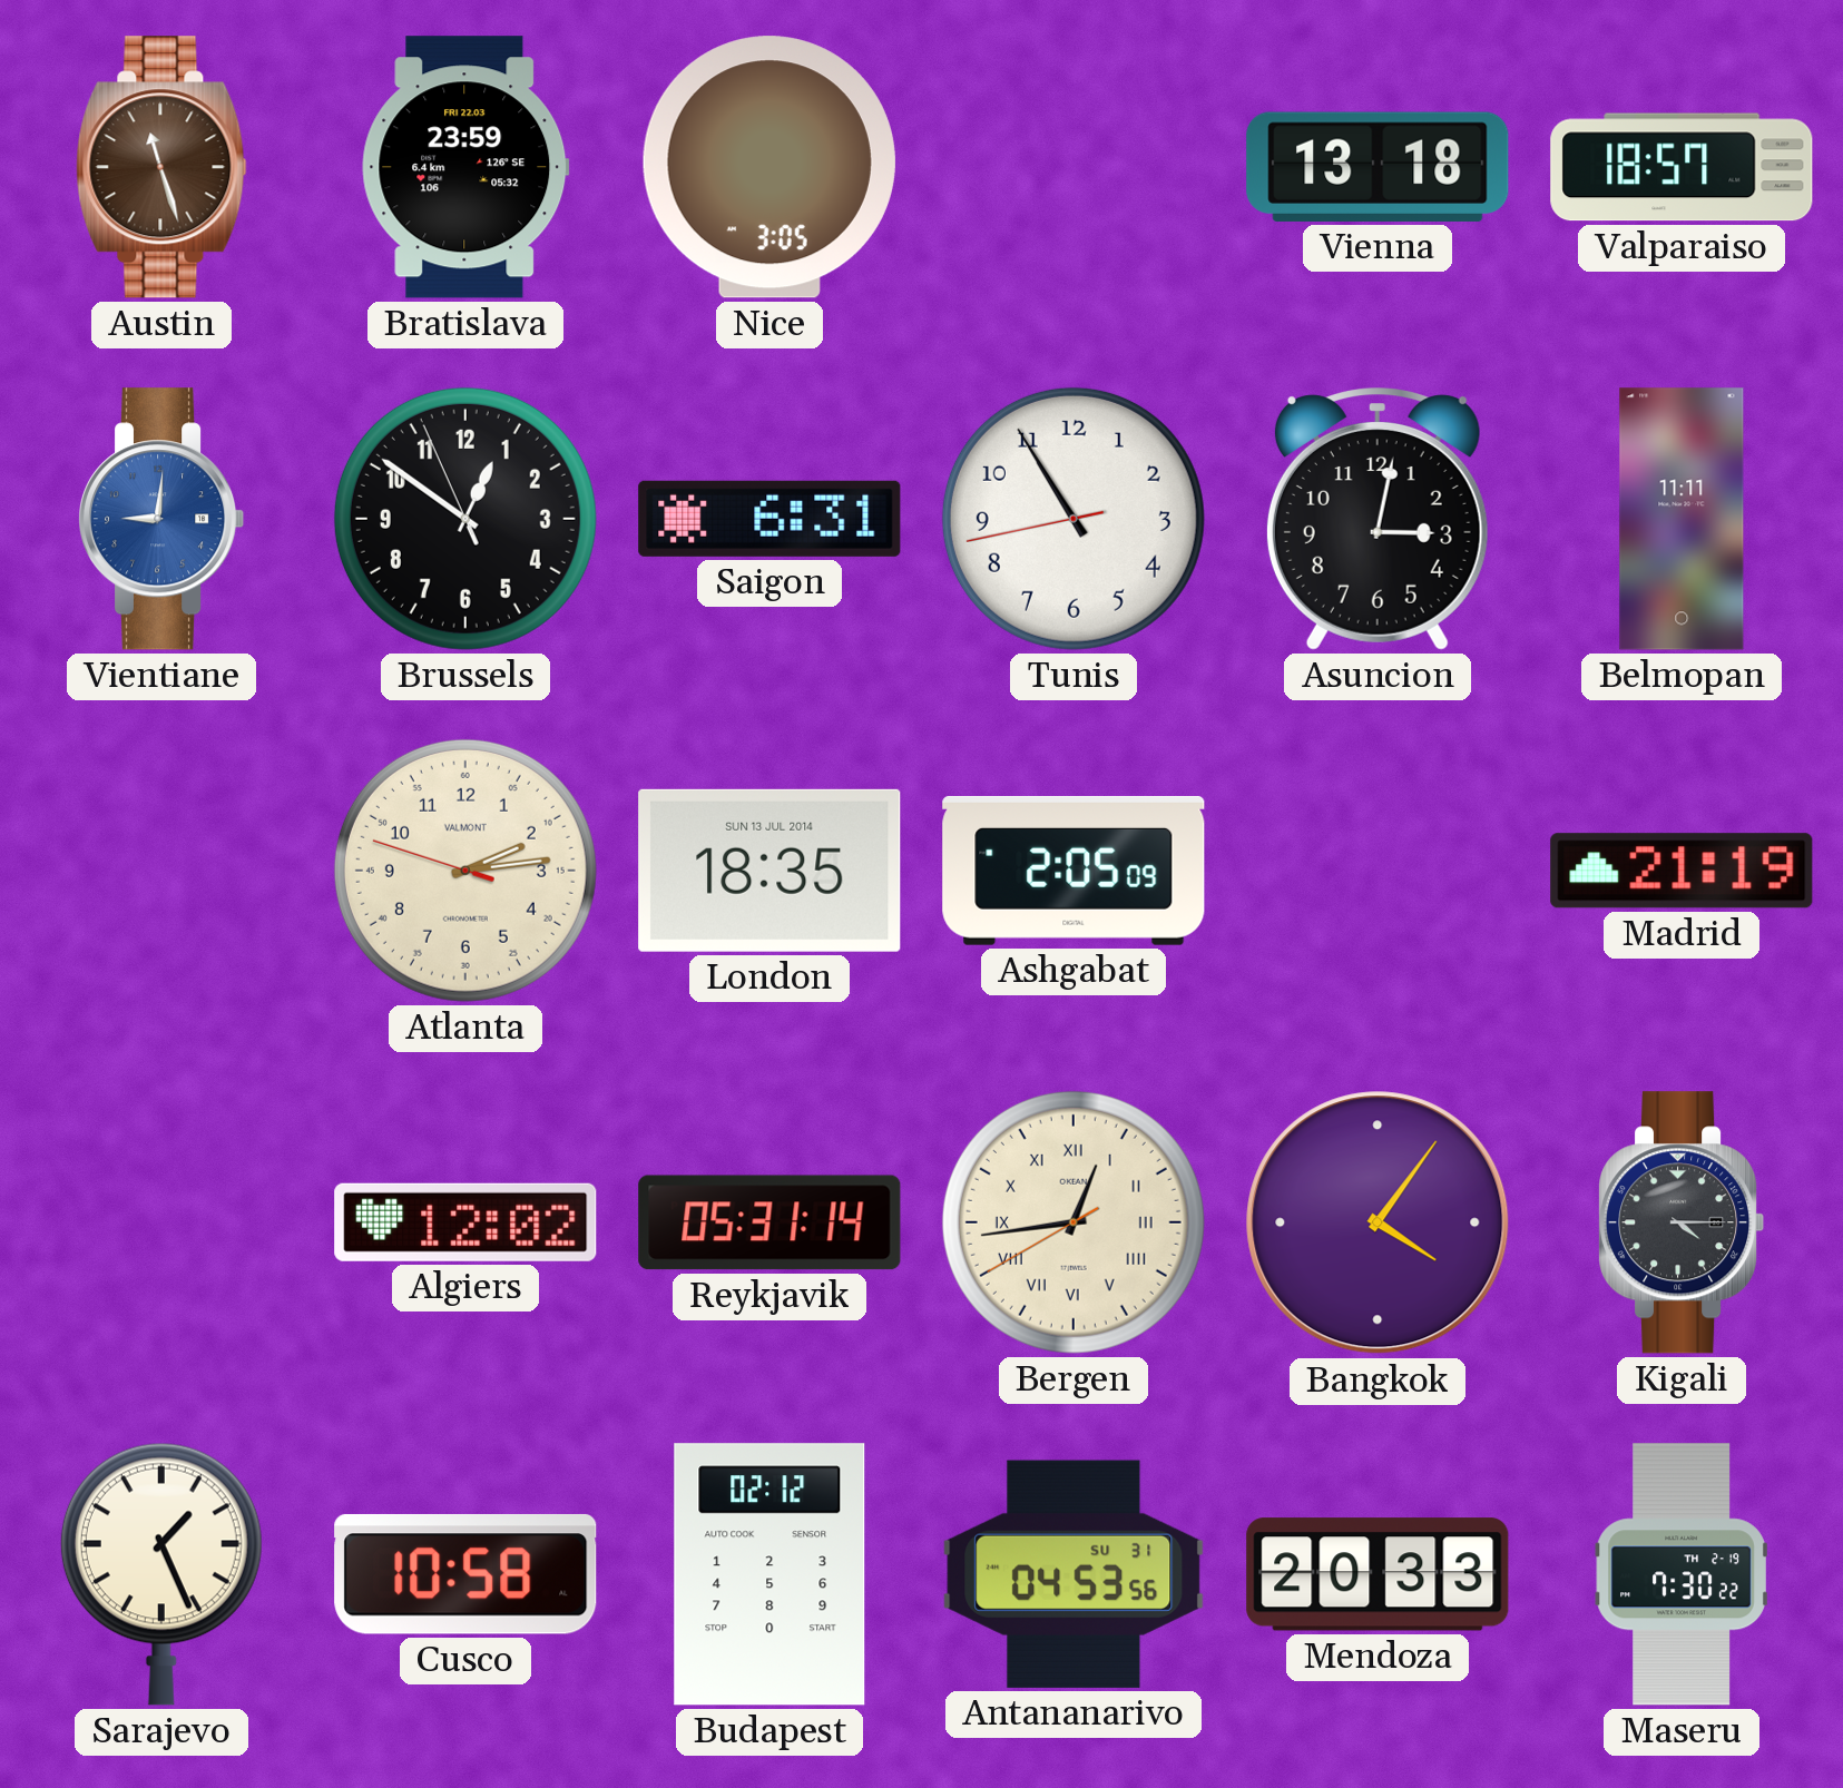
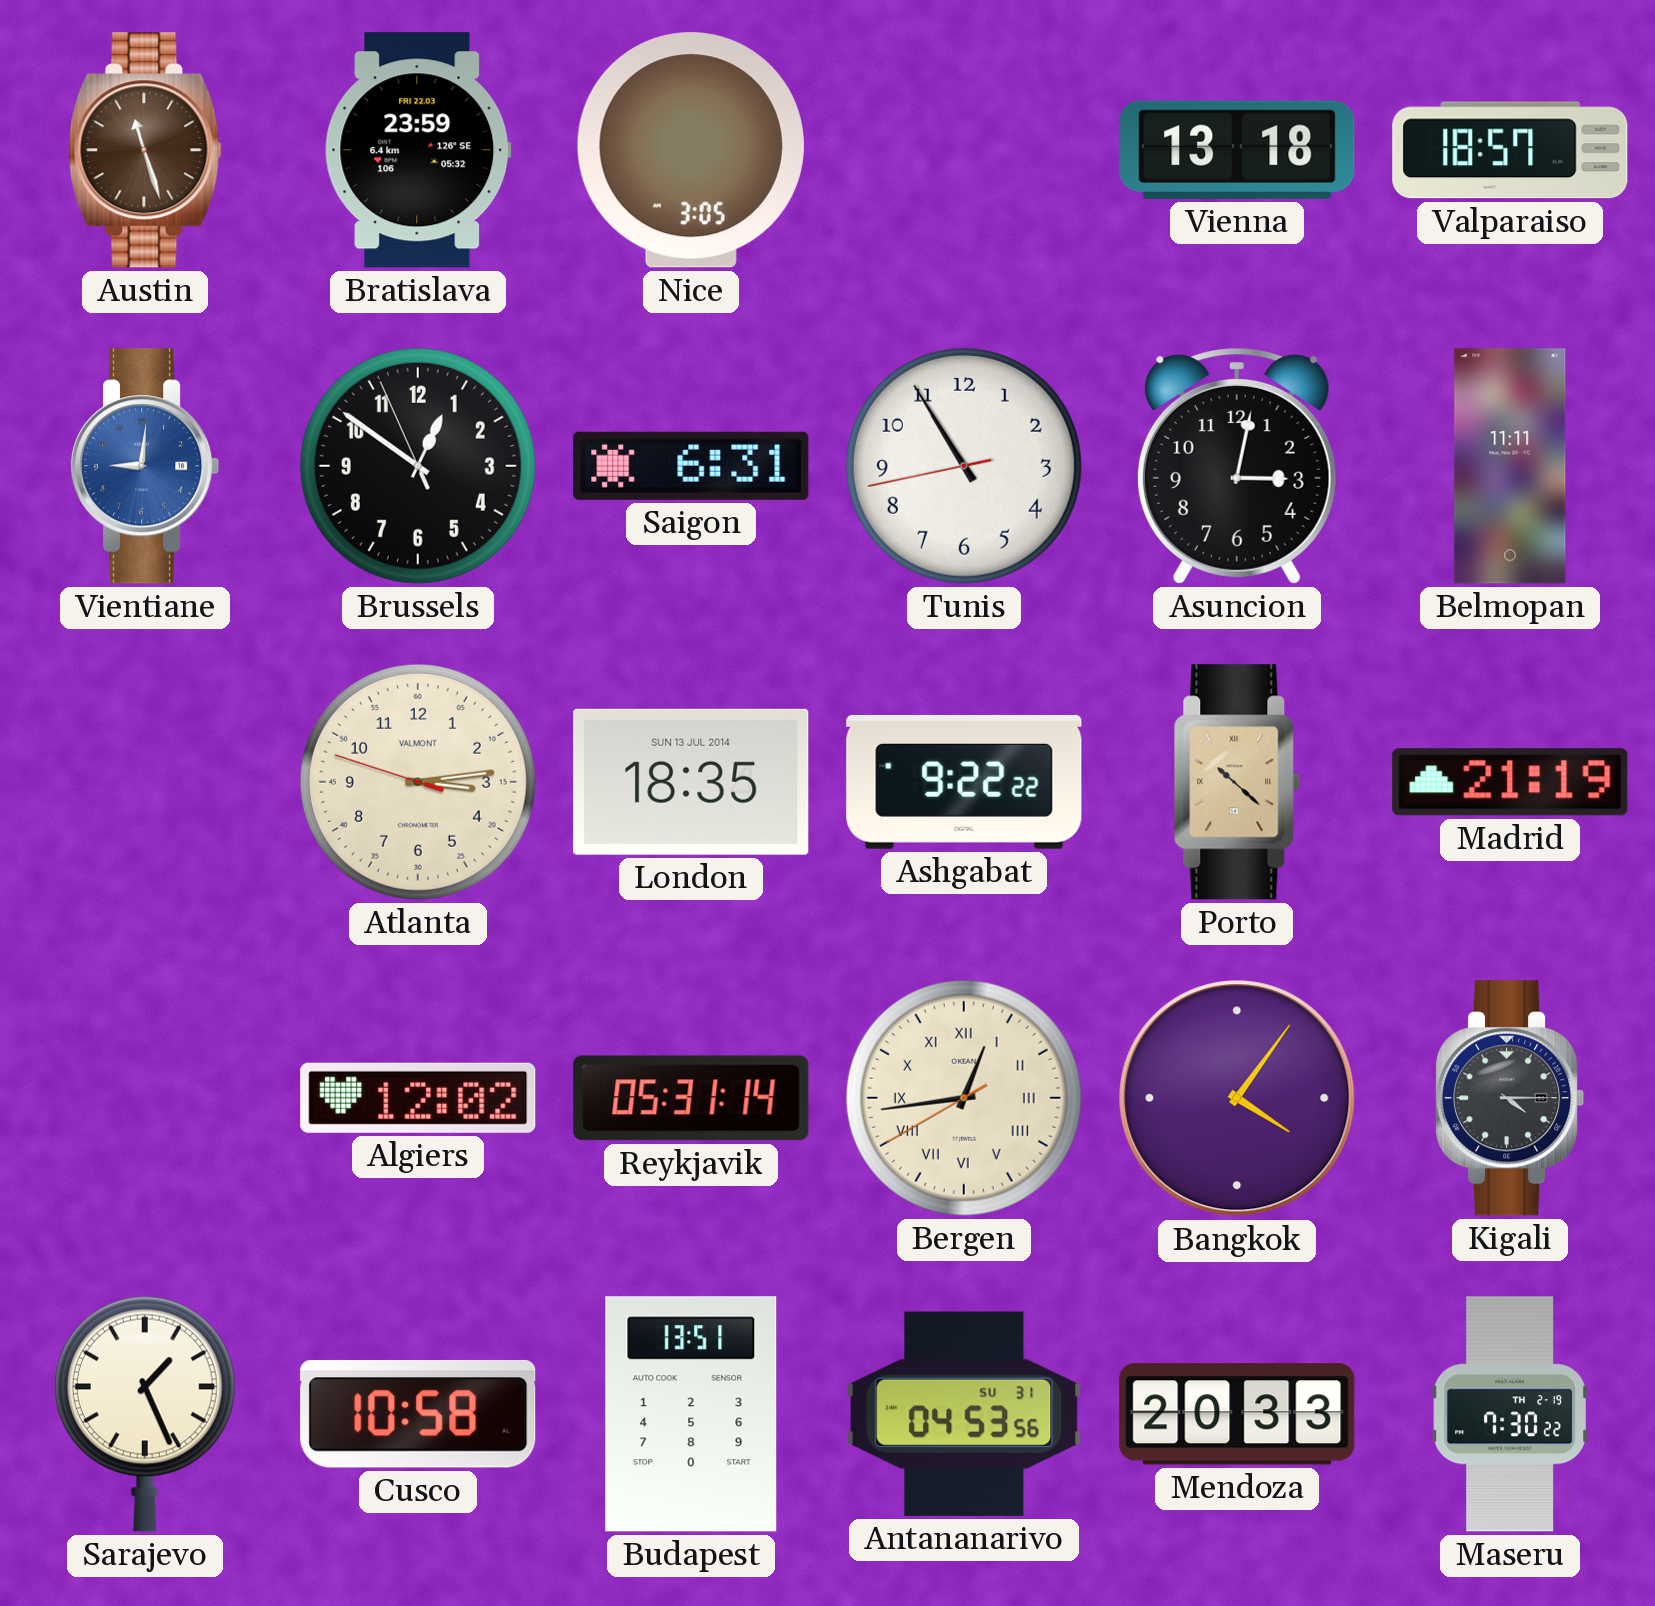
Atlanta: 2:13 -> 3:13
Ashgabat: 2:05 -> 9:22
Porto: none -> 10:22
Budapest: 02:12 -> 13:51
